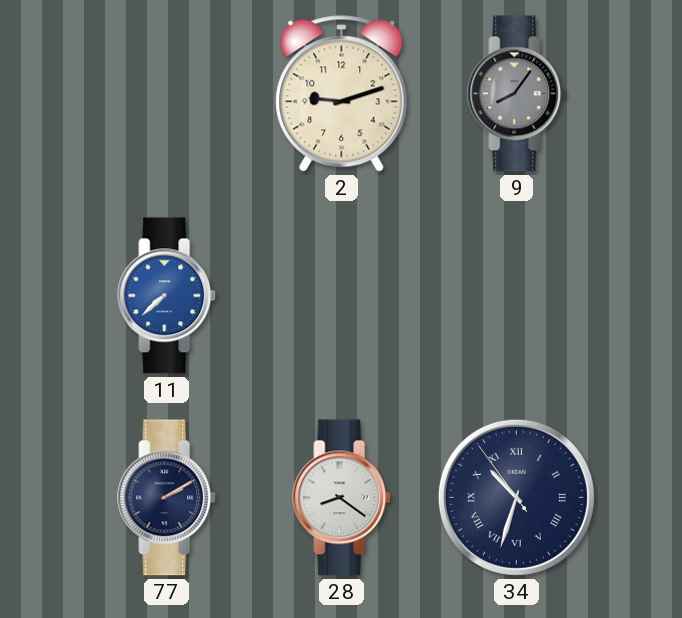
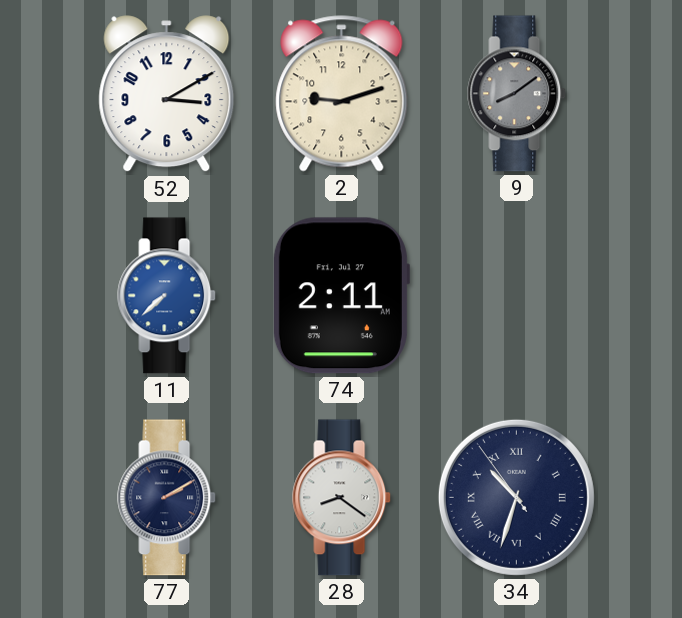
52: none -> 3:10
9: 8:06 -> 8:09
74: none -> 2:11
